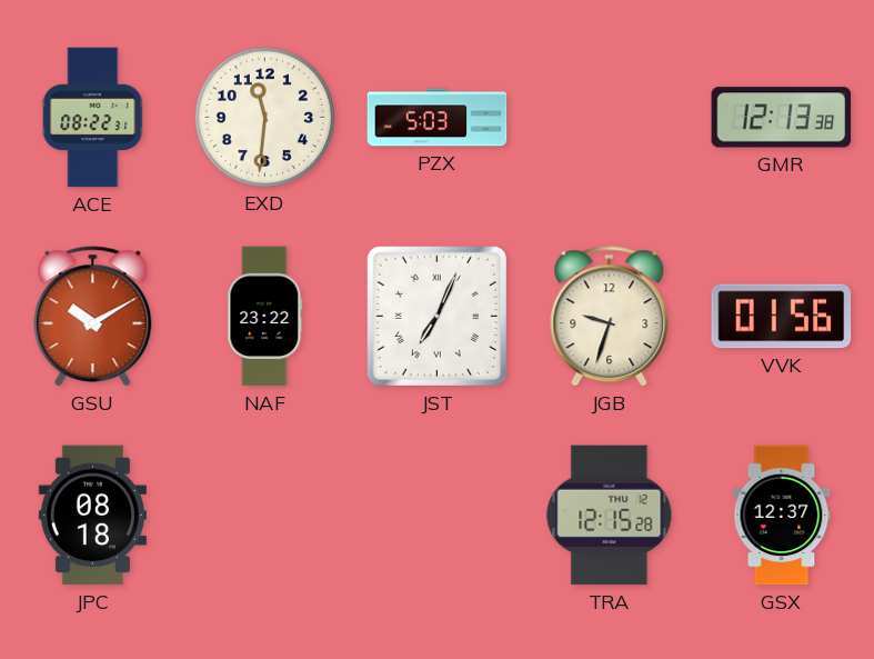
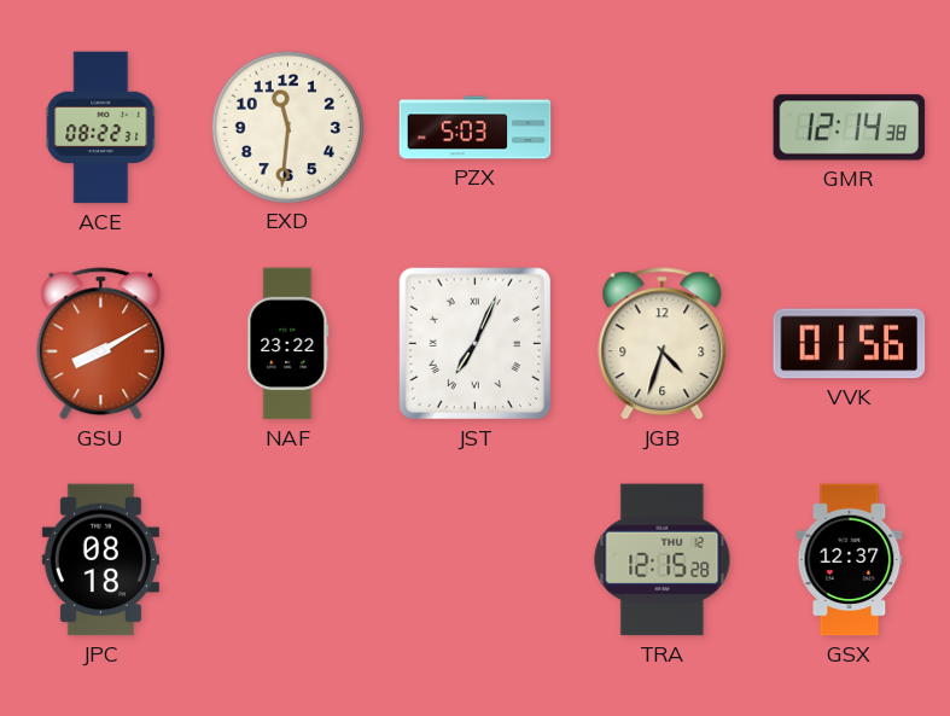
GMR: 12:13 -> 12:14
GSU: 10:10 -> 8:10
JGB: 9:33 -> 4:33
